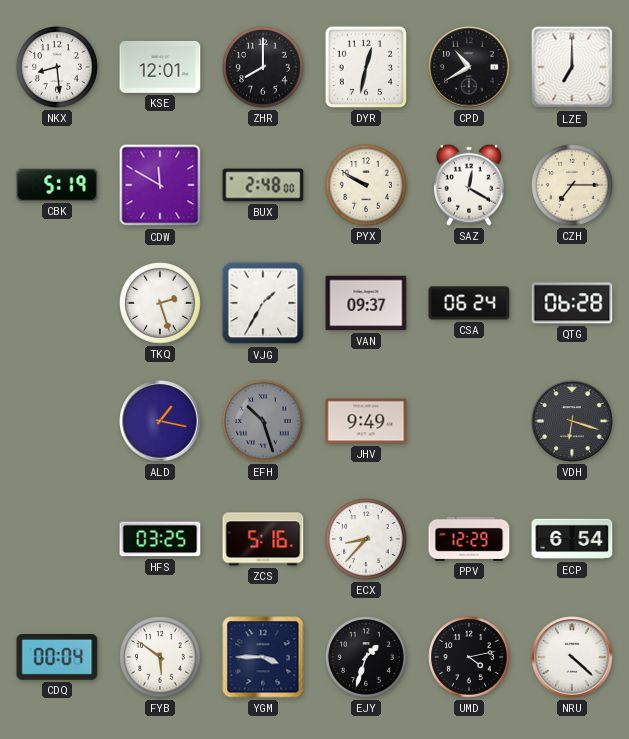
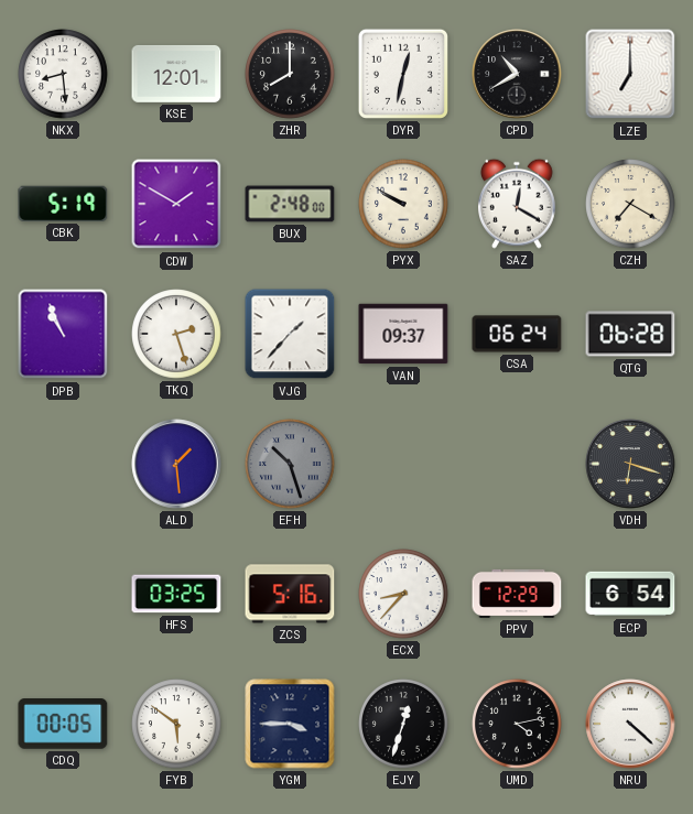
CDW: 11:50 -> 1:50
CZH: 7:15 -> 7:20
DPB: none -> 10:56
VJG: 1:35 -> 1:37
ALD: 1:17 -> 1:29
JHV: 9:49 -> none
CDQ: 00:04 -> 00:05
EJY: 1:33 -> 12:33
